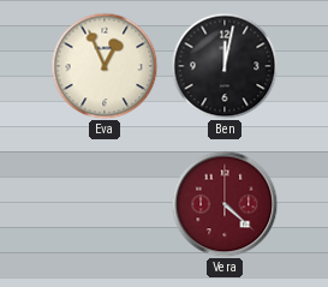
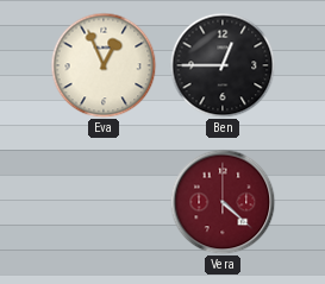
Ben: 12:02 -> 12:45
